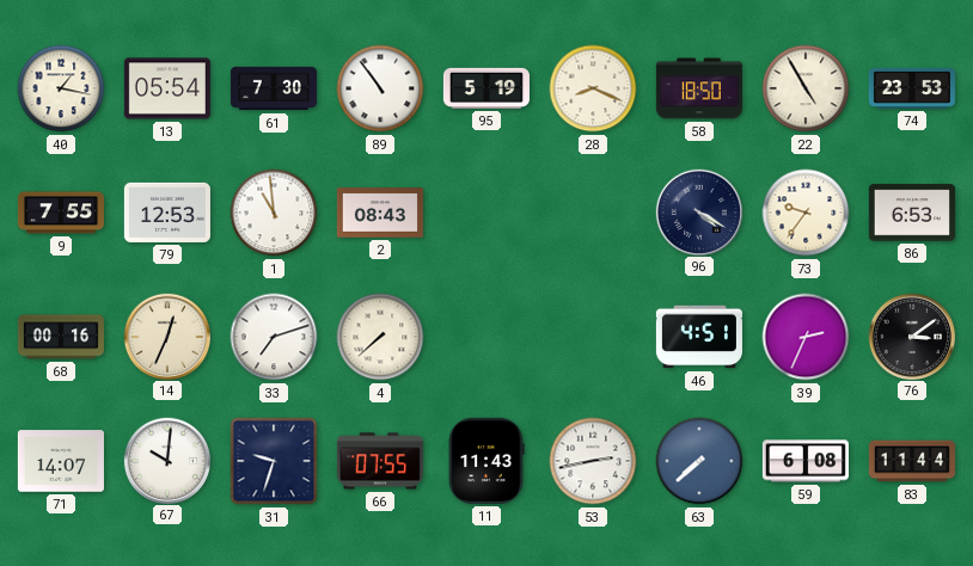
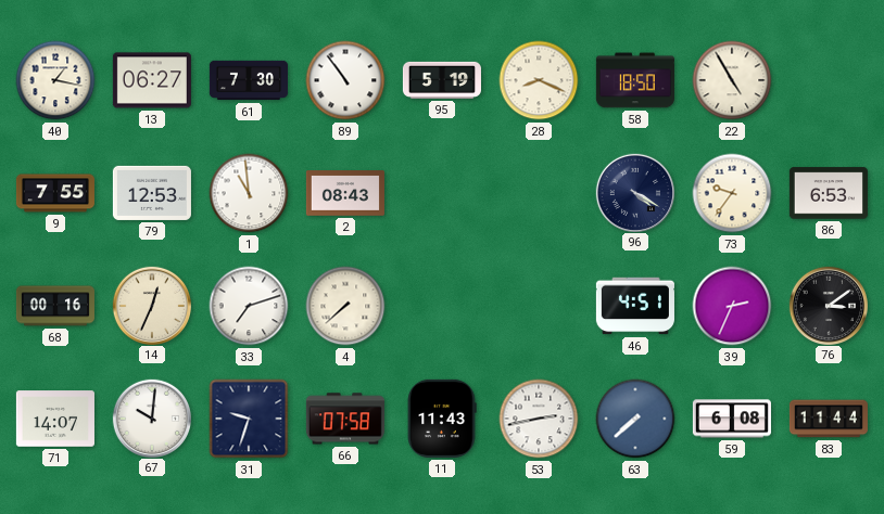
13: 05:54 -> 06:27
74: 23:53 -> none
66: 07:55 -> 07:58
